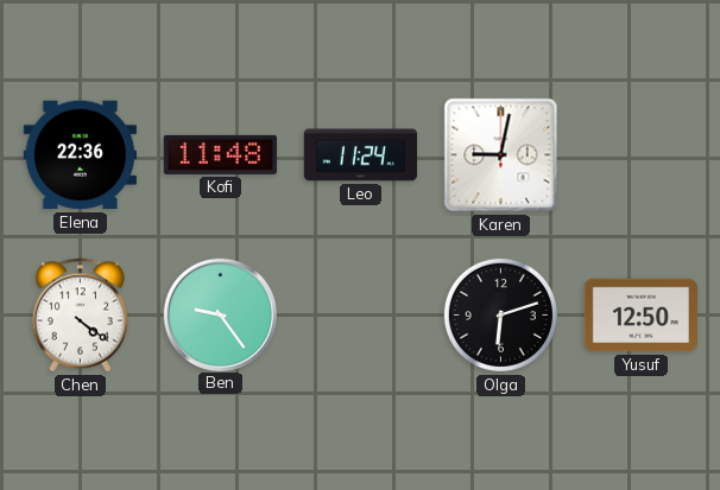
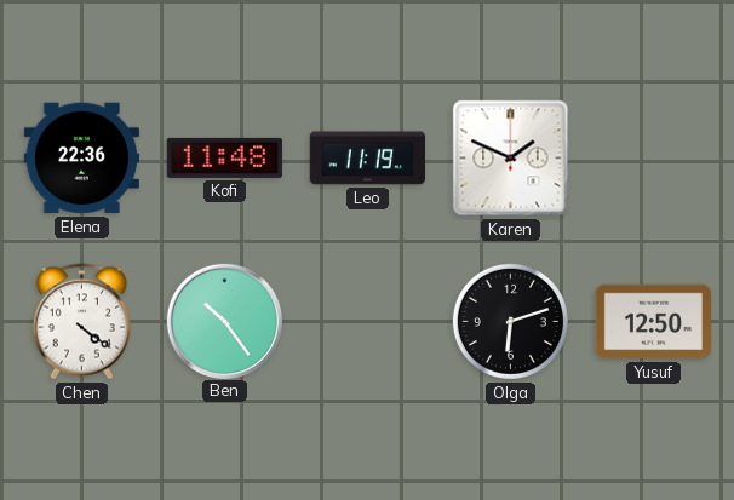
Leo: 11:24 -> 11:19
Karen: 9:02 -> 1:49
Ben: 9:24 -> 10:24
